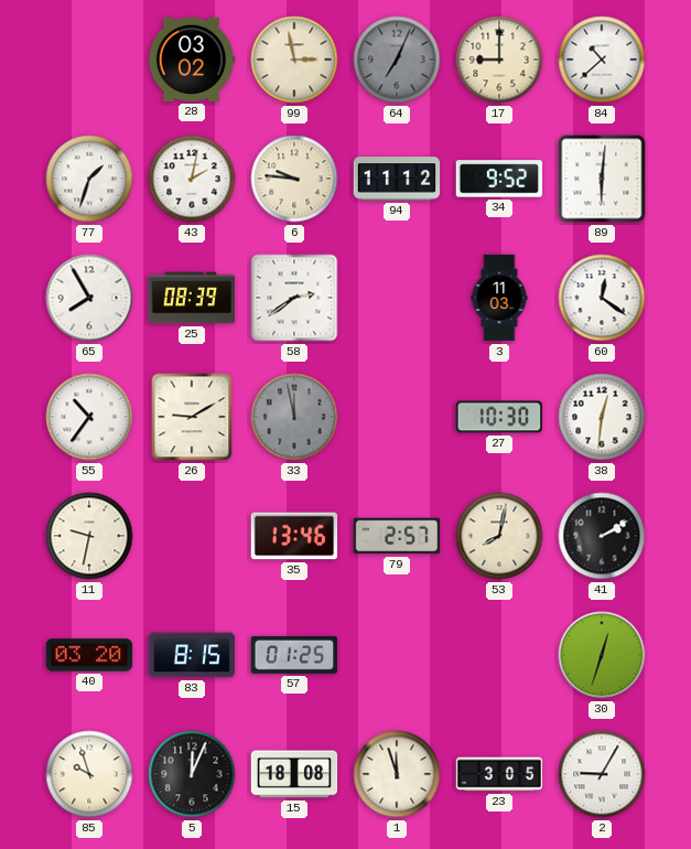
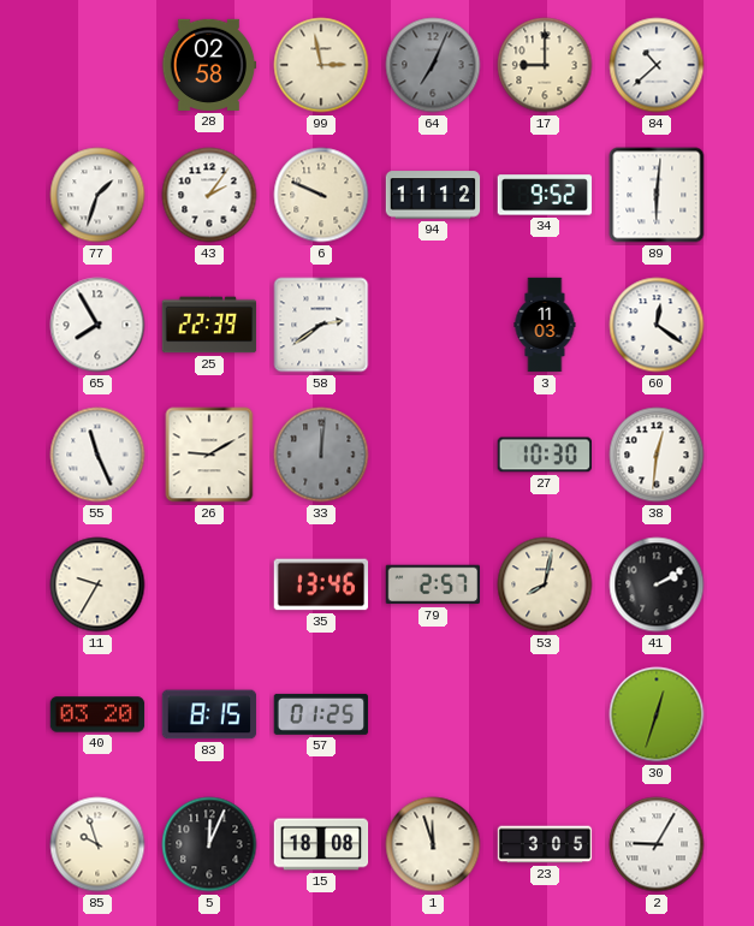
28: 03:02 -> 02:58
43: 2:02 -> 2:06
6: 9:46 -> 9:49
25: 08:39 -> 22:39
55: 10:36 -> 11:26
33: 11:58 -> 12:01
11: 9:32 -> 9:35
